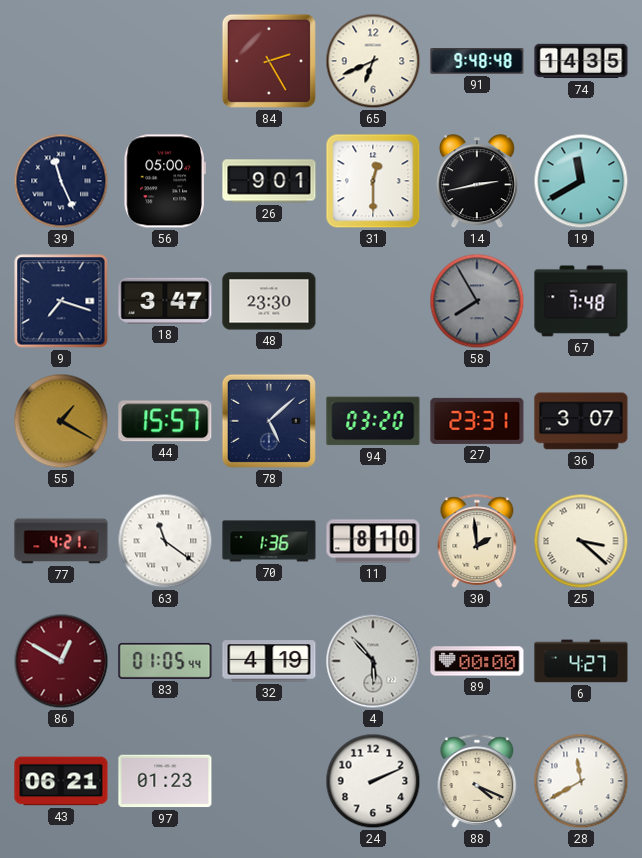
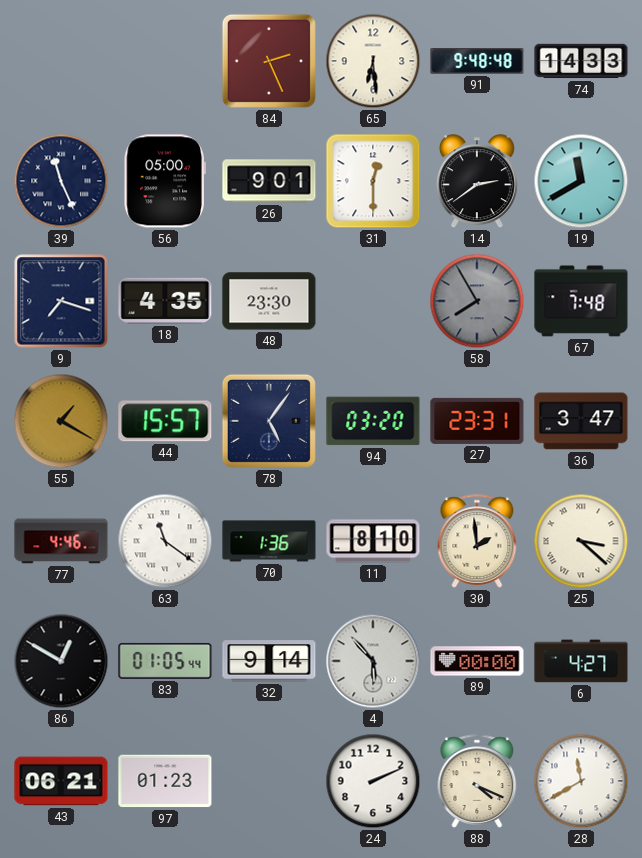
84: 2:25 -> 2:26
65: 6:41 -> 6:29
74: 14:35 -> 14:33
14: 2:43 -> 2:39
18: 3:47 -> 4:35
78: 5:08 -> 5:06
36: 3:07 -> 3:47
77: 4:21 -> 4:46
86 dial: burgundy -> black
32: 4:19 -> 9:14
